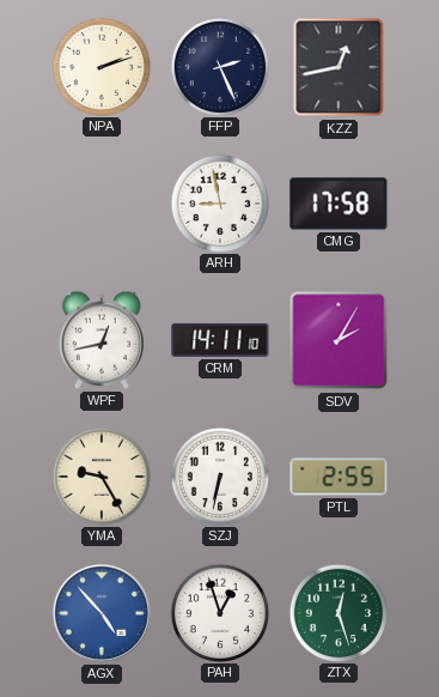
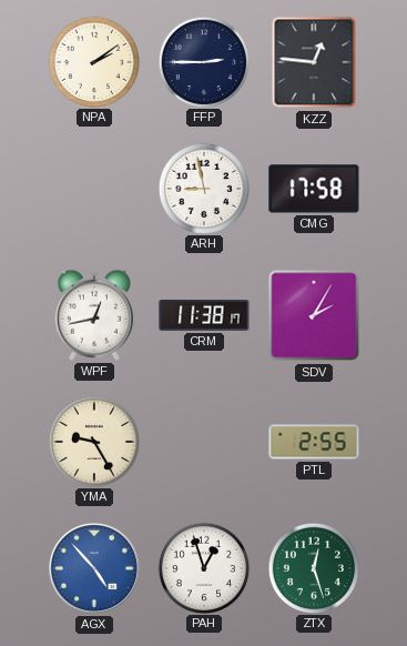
NPA: 2:12 -> 2:09
FFP: 2:26 -> 2:45
KZZ: 12:43 -> 12:46
CRM: 14:11 -> 11:38
SZJ: 6:32 -> none
